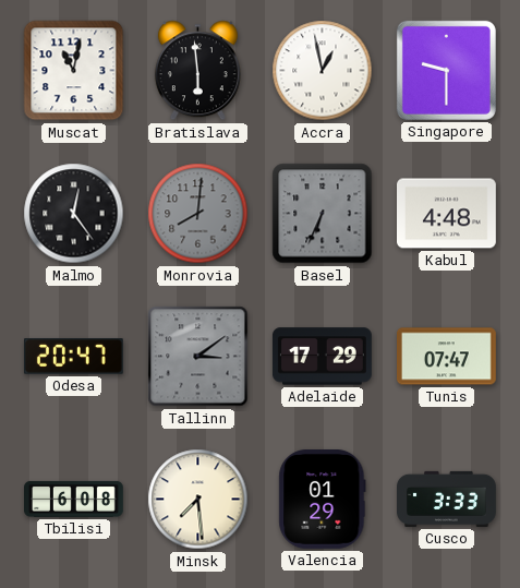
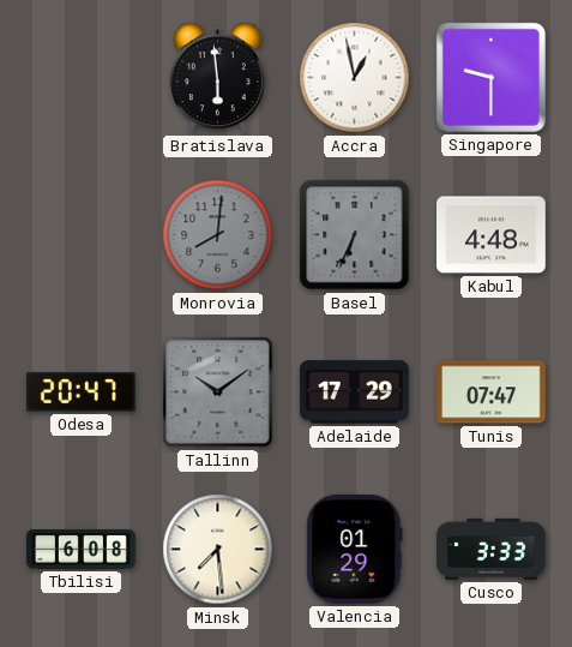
Muscat: 11:02 -> none
Malmo: 12:24 -> none
Tallinn: 3:09 -> 10:09
